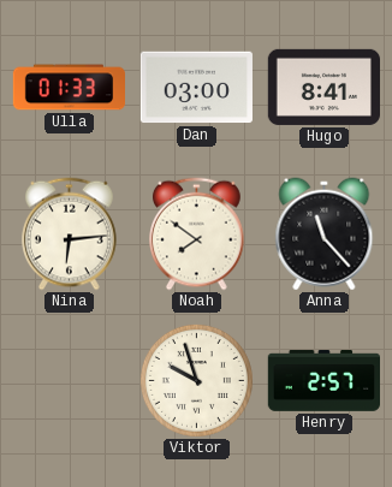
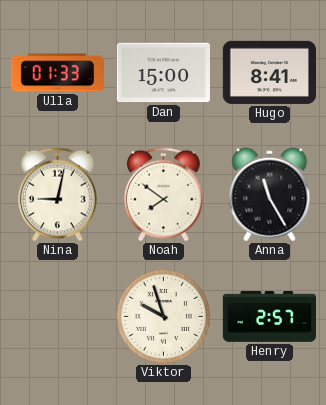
Dan: 03:00 -> 15:00
Nina: 6:14 -> 9:02
Anna: 11:23 -> 11:25
